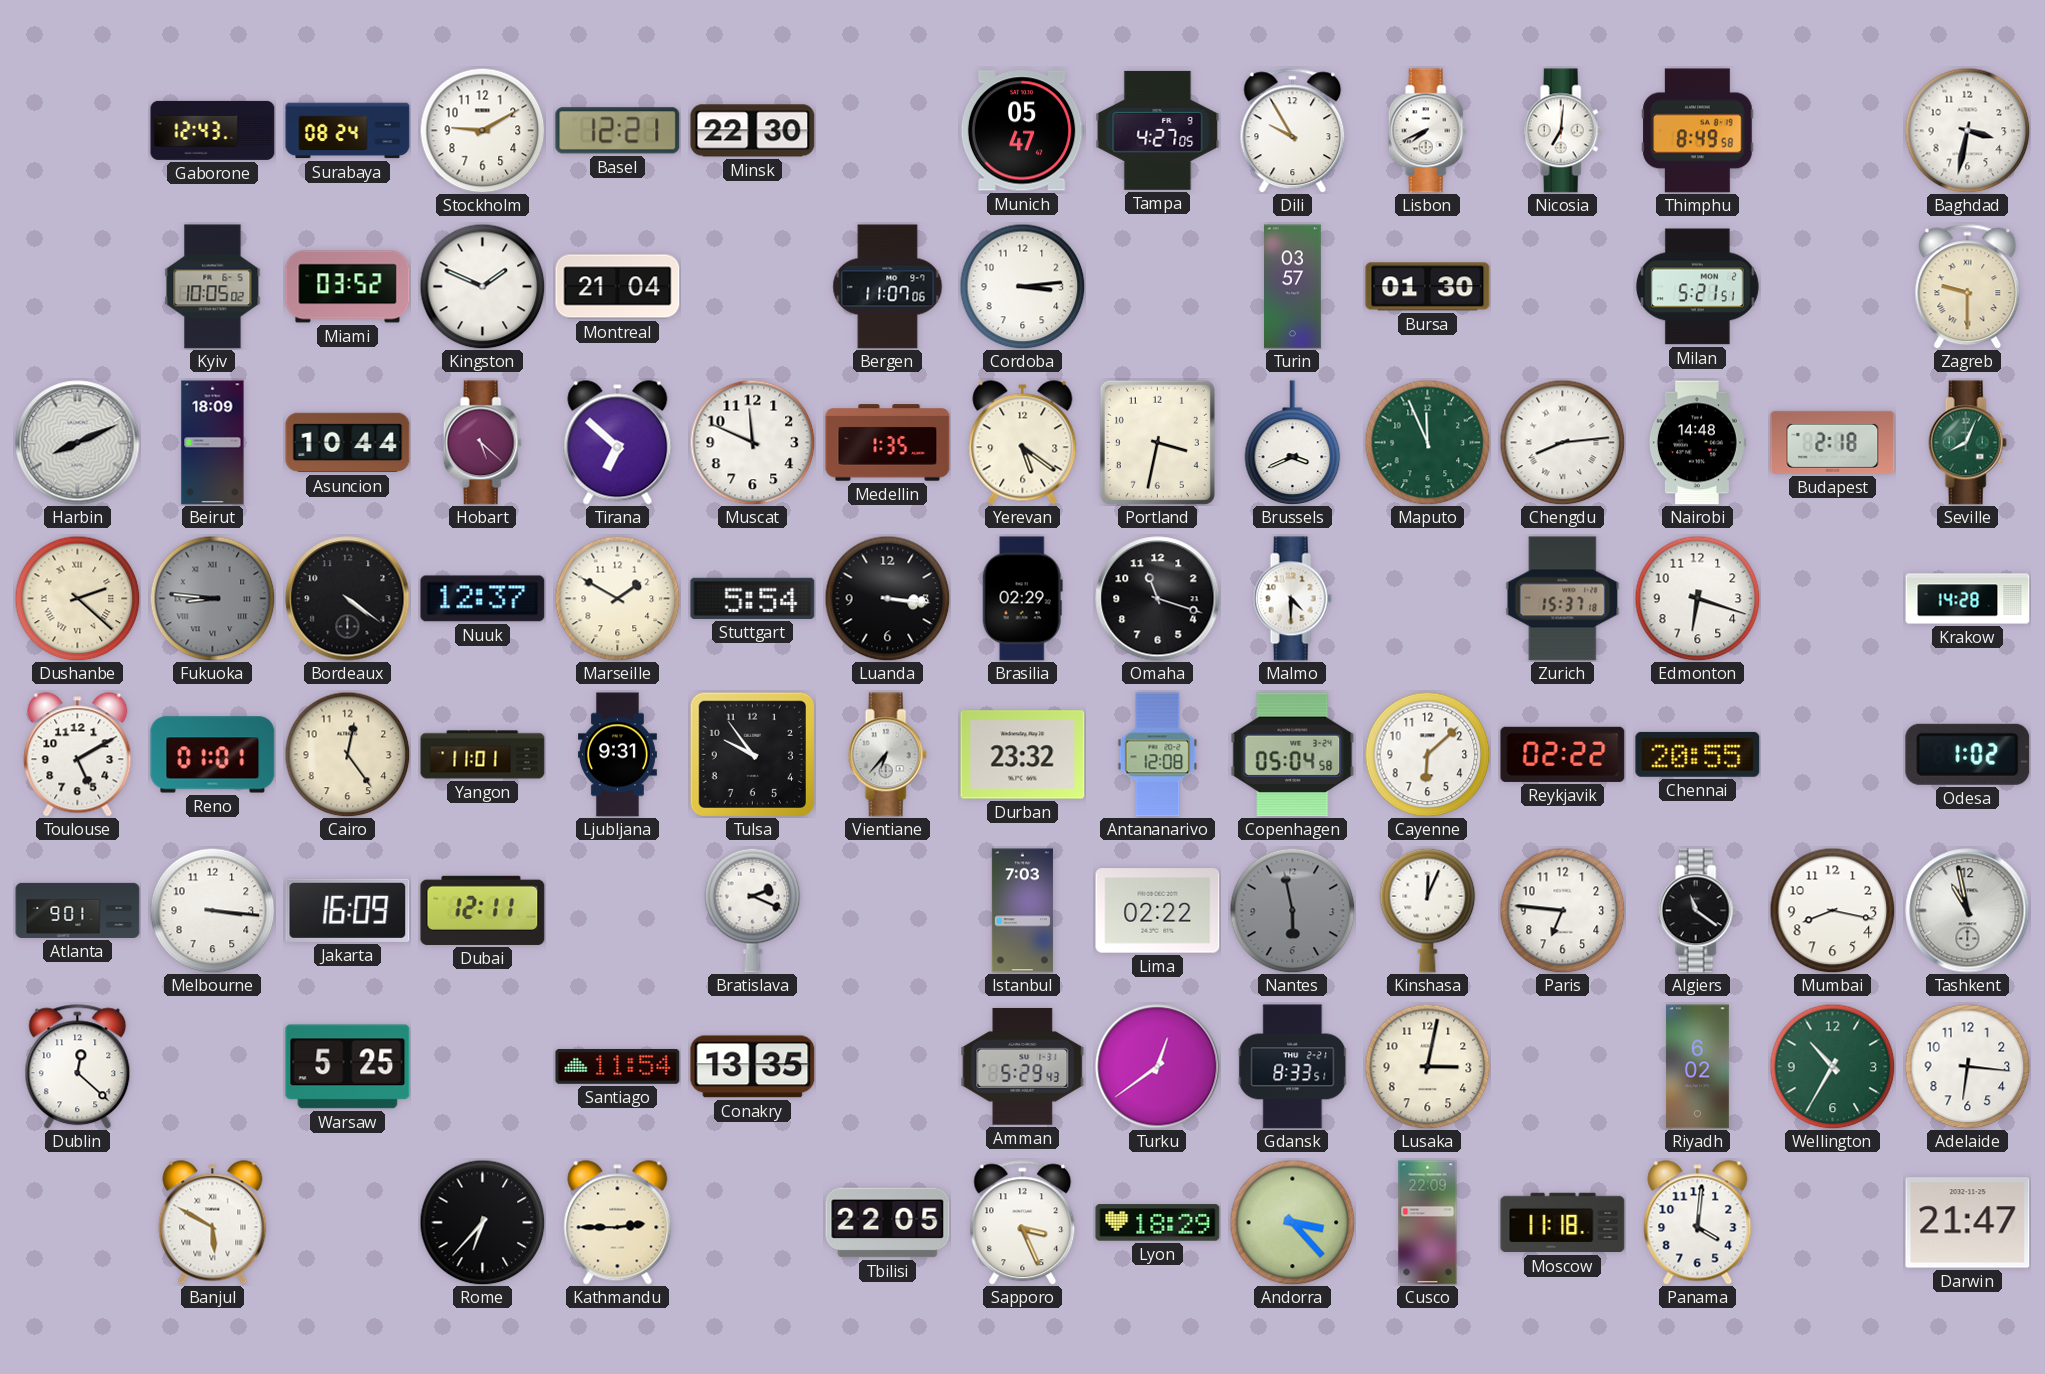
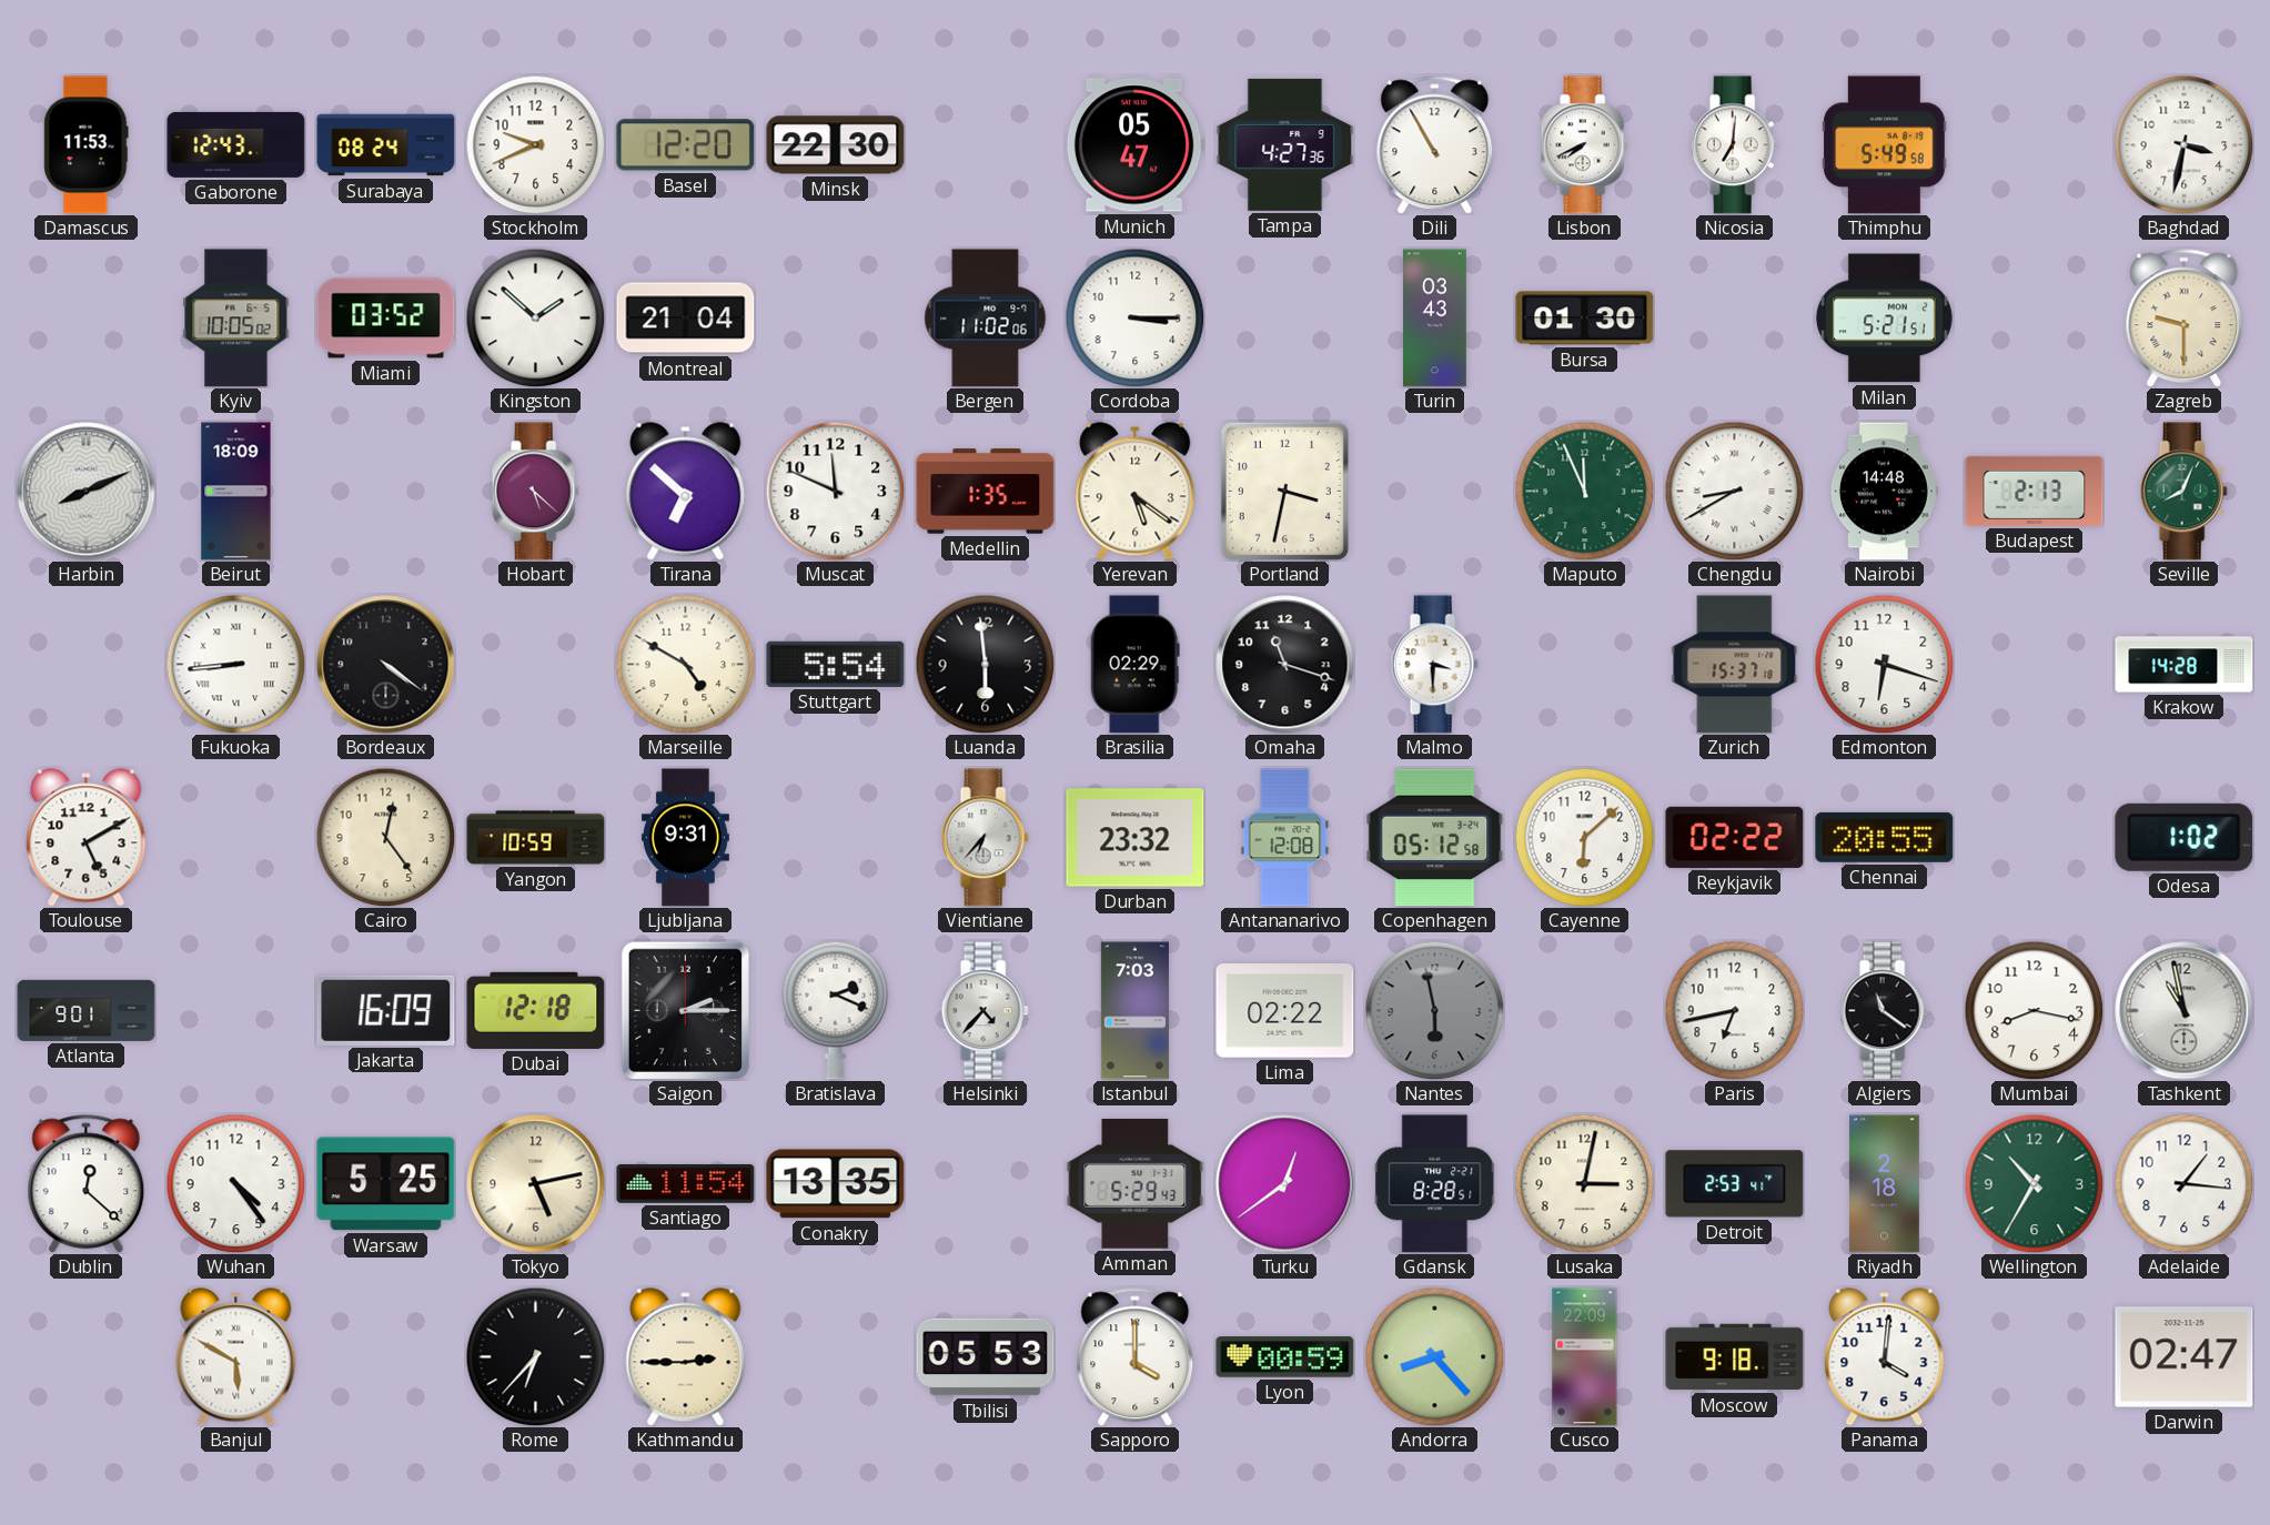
Damascus: none -> 11:53
Stockholm: 9:10 -> 9:41
Basel: 12:21 -> 12:20
Tampa: 4:27:05 -> 4:27:36
Dili: 9:55 -> 10:55
Thimphu: 8:49 -> 5:49
Kingston: 1:49 -> 1:52
Bergen: 11:07 -> 11:02
Cordoba: 3:14 -> 3:15
Turin: 03:57 -> 03:43
Asuncion: 10:44 -> none
Brussels: 3:41 -> none
Chengdu: 8:14 -> 8:40
Budapest: 2:18 -> 2:13
Dushanbe: 2:22 -> none
Fukuoka: 8:46 -> 8:44
Fukuoka dial: grey -> white
Nuuk: 12:37 -> none
Marseille: 1:50 -> 4:50
Luanda: 3:16 -> 5:59
Malmo: 4:30 -> 3:30
Reno: 01:01 -> none
Yangon: 11:01 -> 10:59
Tulsa: 9:54 -> none
Copenhagen: 05:04 -> 05:12
Melbourne: 3:16 -> none
Dubai: 12:11 -> 12:18
Saigon: none -> 2:15
Helsinki: none -> 4:37
Kinshasa: 12:04 -> none
Paris: 6:46 -> 6:43
Wuhan: none -> 4:24
Tokyo: none -> 5:13
Gdansk: 8:33 -> 8:28
Detroit: none -> 2:53
Riyadh: 6:02 -> 2:18
Adelaide: 6:16 -> 1:16
Tbilisi: 22:05 -> 05:53
Sapporo: 3:26 -> 4:00
Lyon: 18:29 -> 00:59
Andorra: 3:23 -> 8:23
Moscow: 11:18 -> 9:18
Darwin: 21:47 -> 02:47
